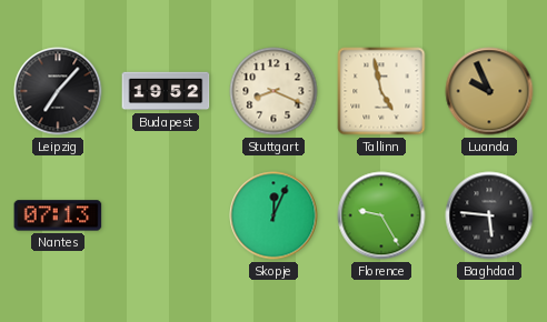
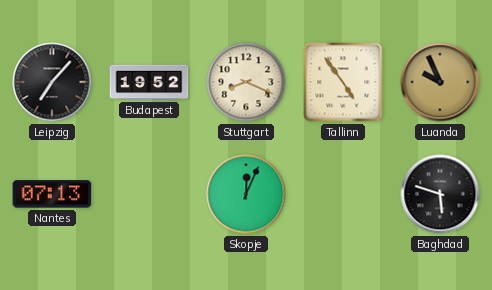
Tallinn: 4:58 -> 4:54
Florence: 9:25 -> none
Baghdad: 5:46 -> 5:48
